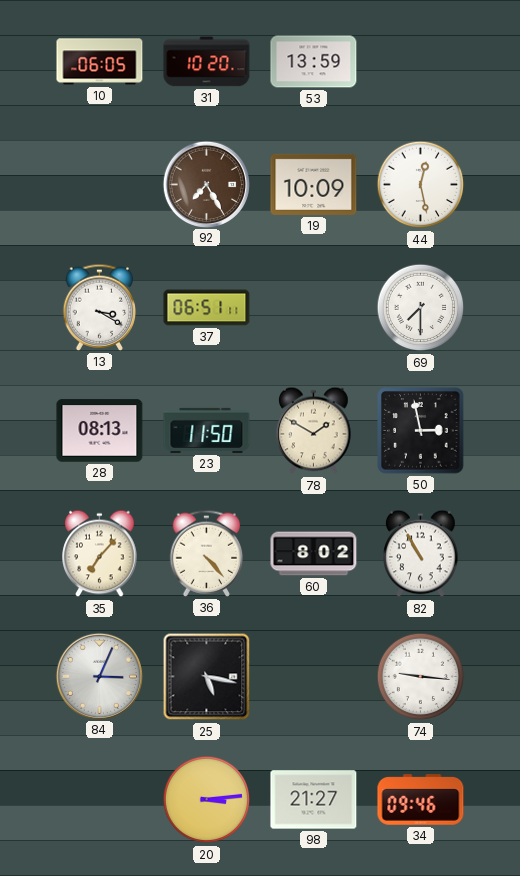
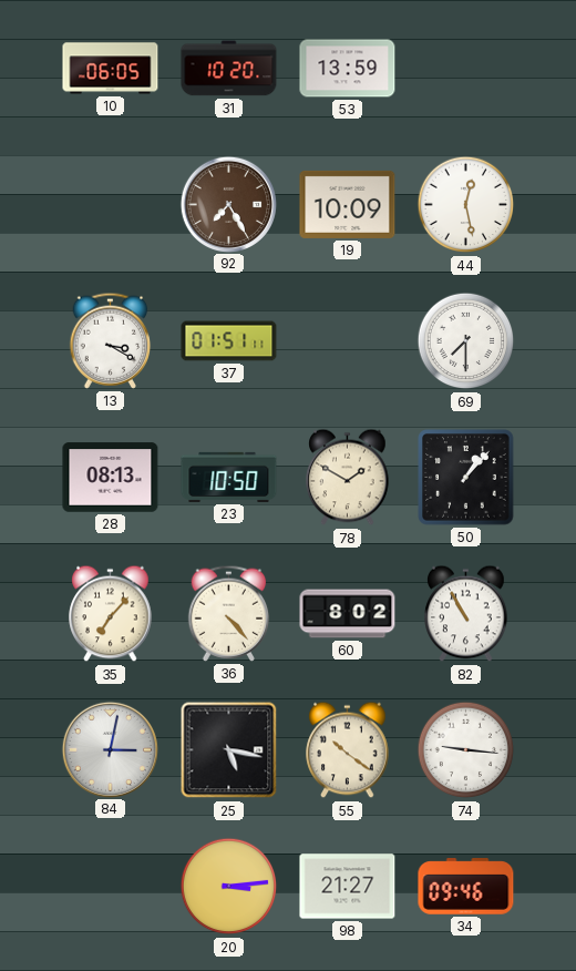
37: 06:51 -> 01:51
23: 11:50 -> 10:50
50: 2:58 -> 1:07
84: 3:04 -> 3:02
55: none -> 10:21
